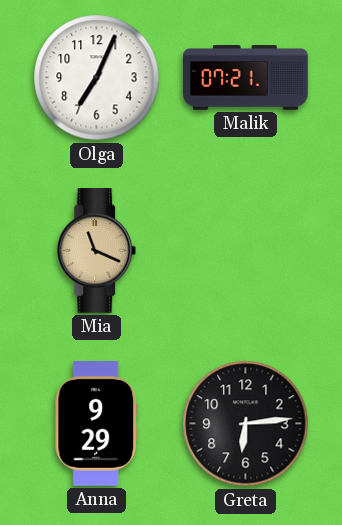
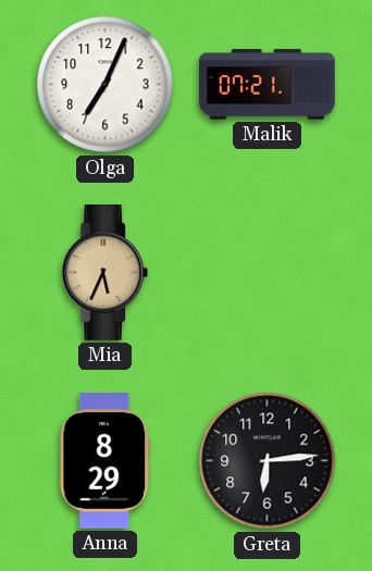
Mia: 11:19 -> 5:34
Anna: 9:29 -> 8:29
